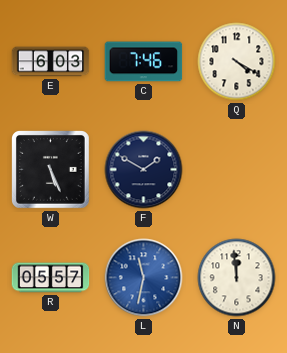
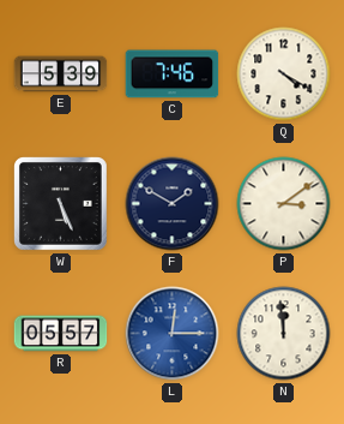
E: 6:03 -> 5:39
P: none -> 3:09
L: 11:32 -> 12:15
